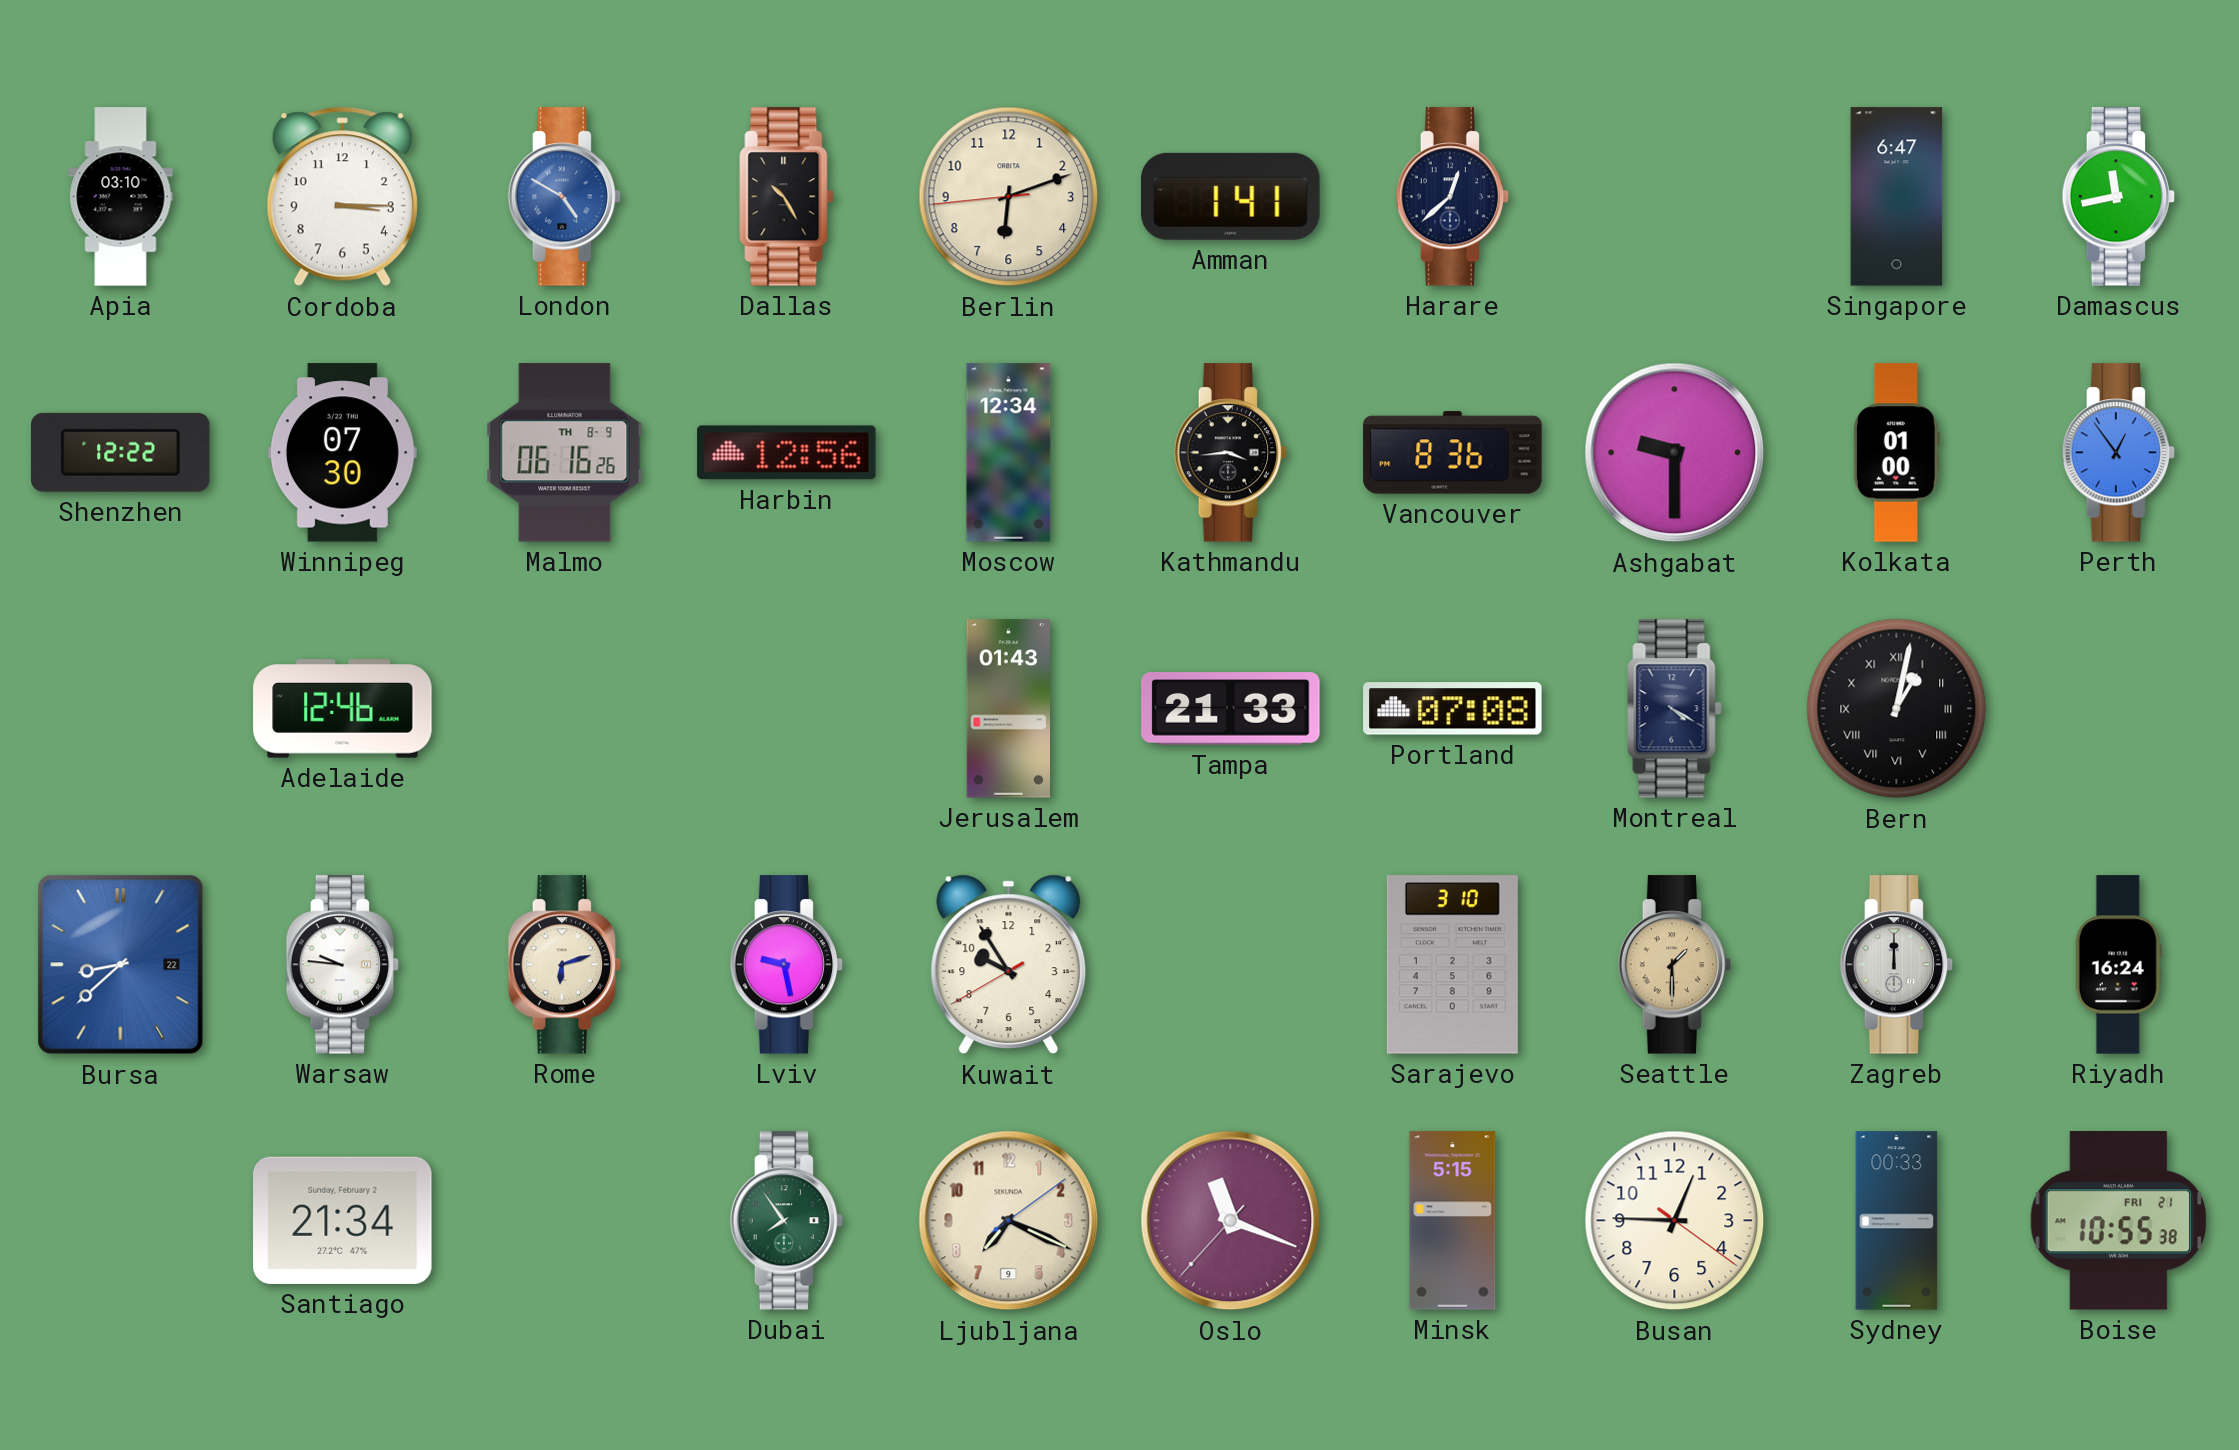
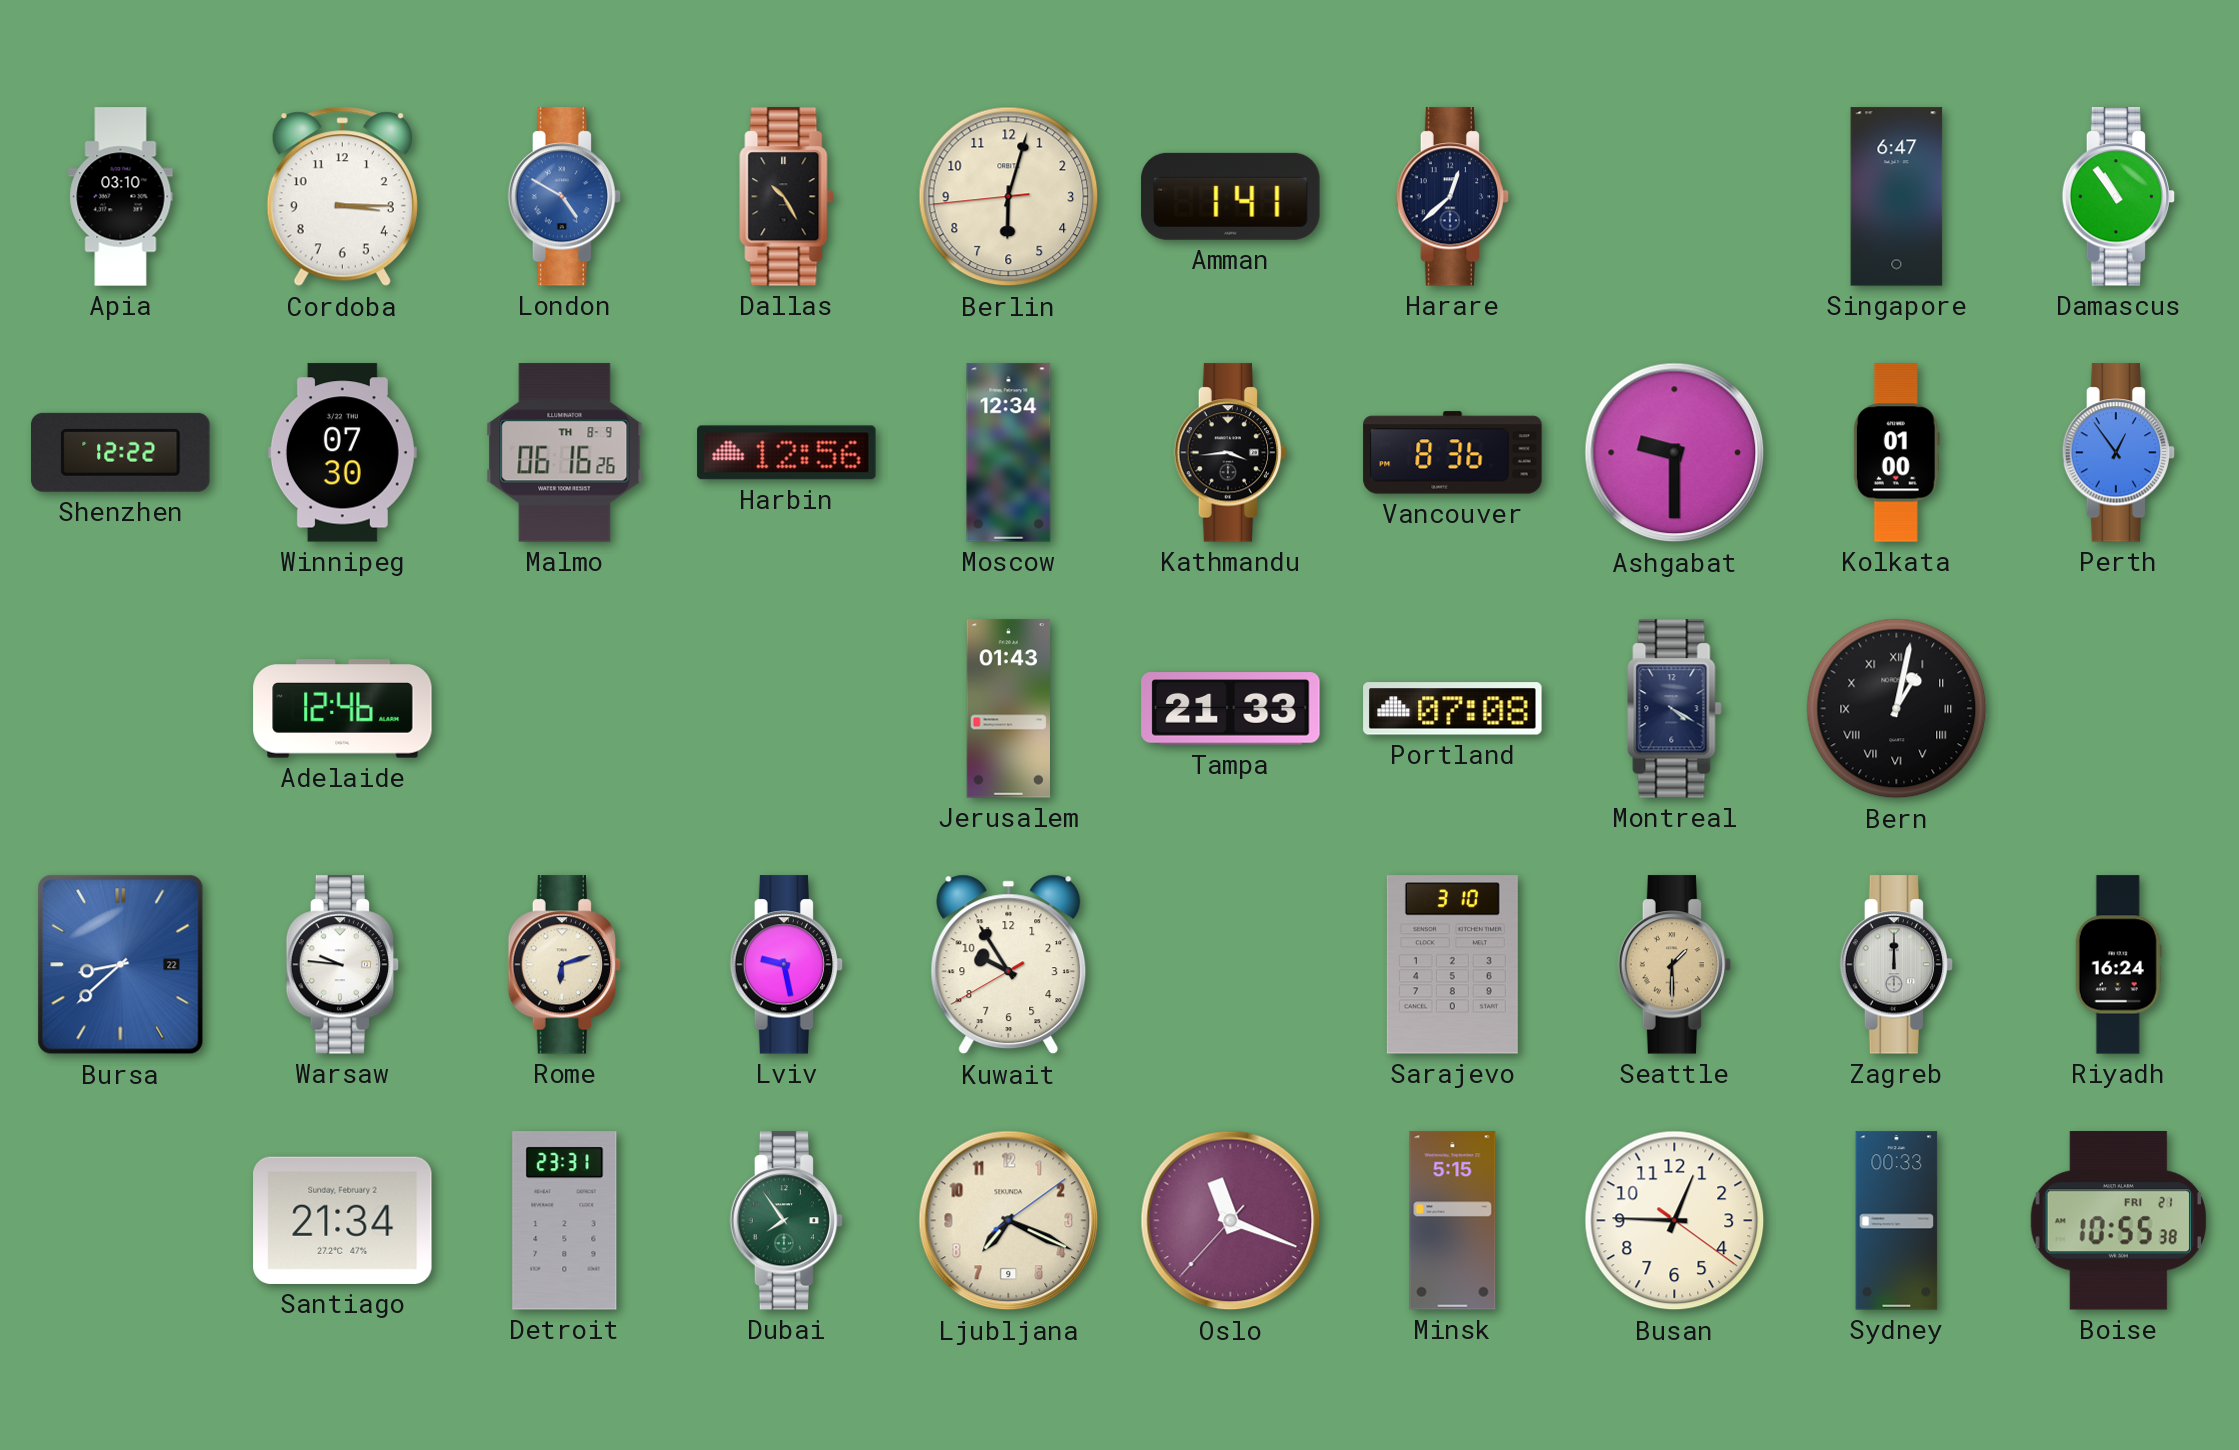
Berlin: 6:11 -> 6:02
Damascus: 11:43 -> 10:54
Detroit: none -> 23:31
